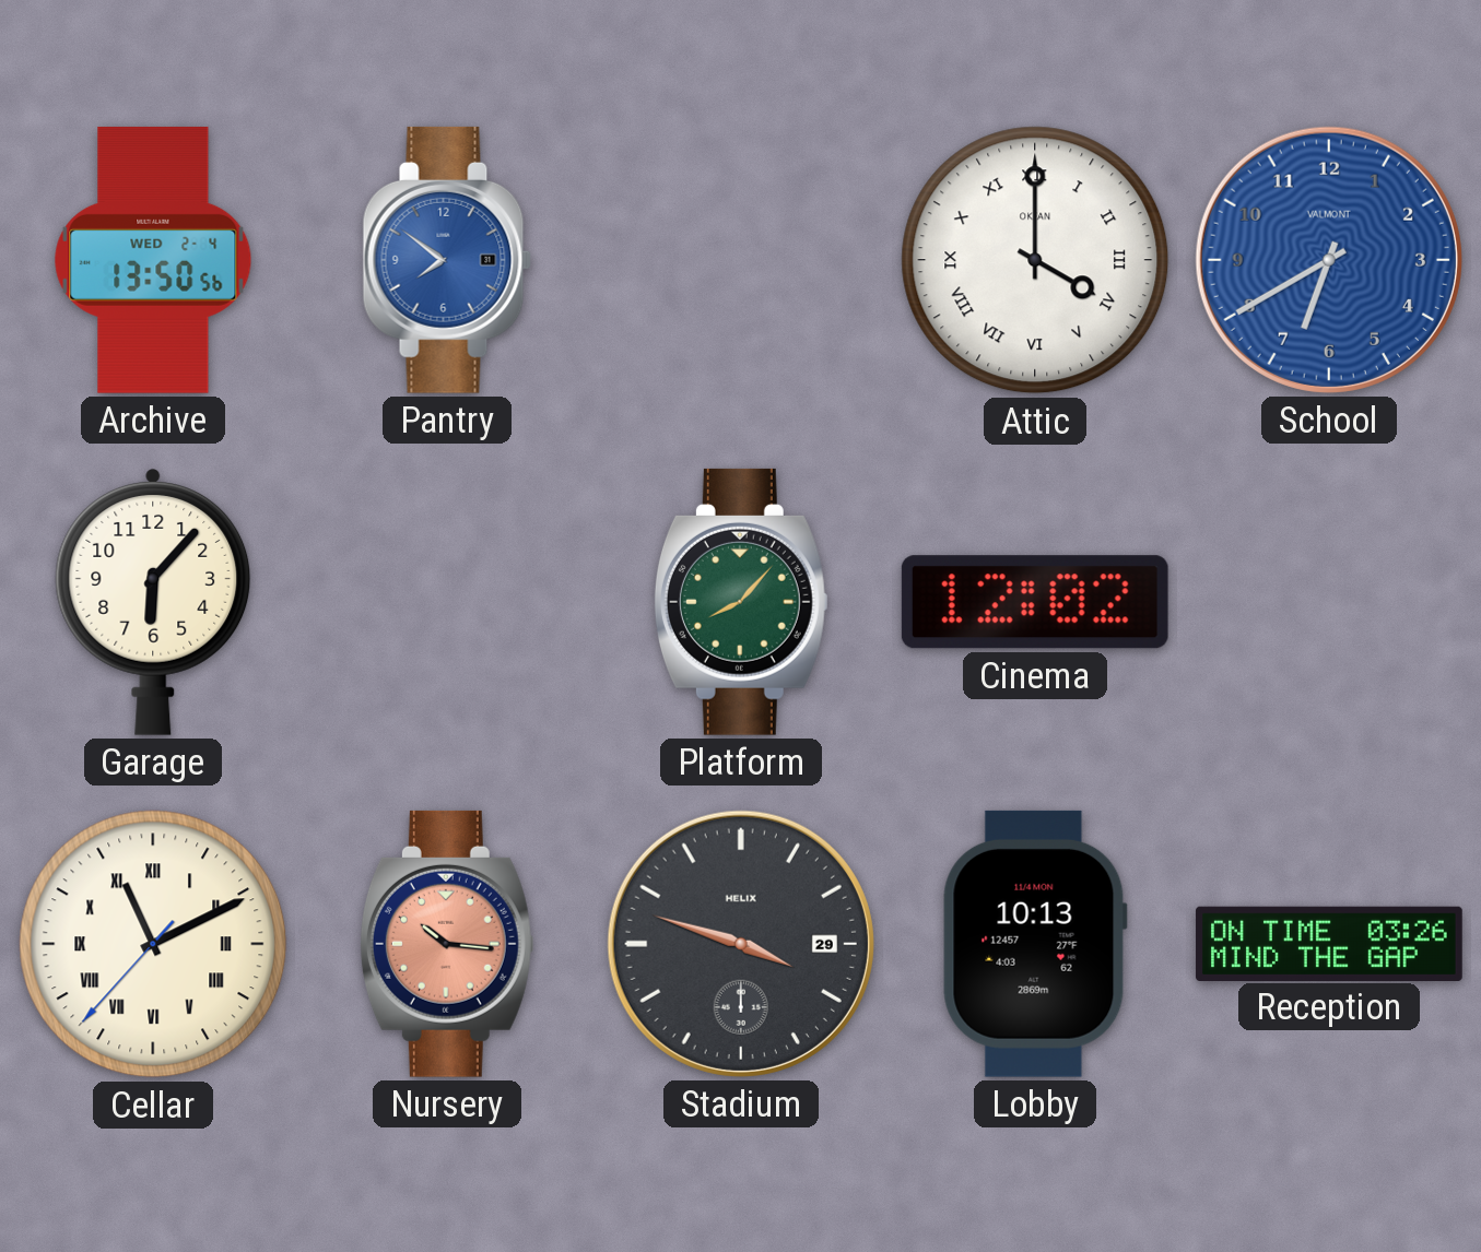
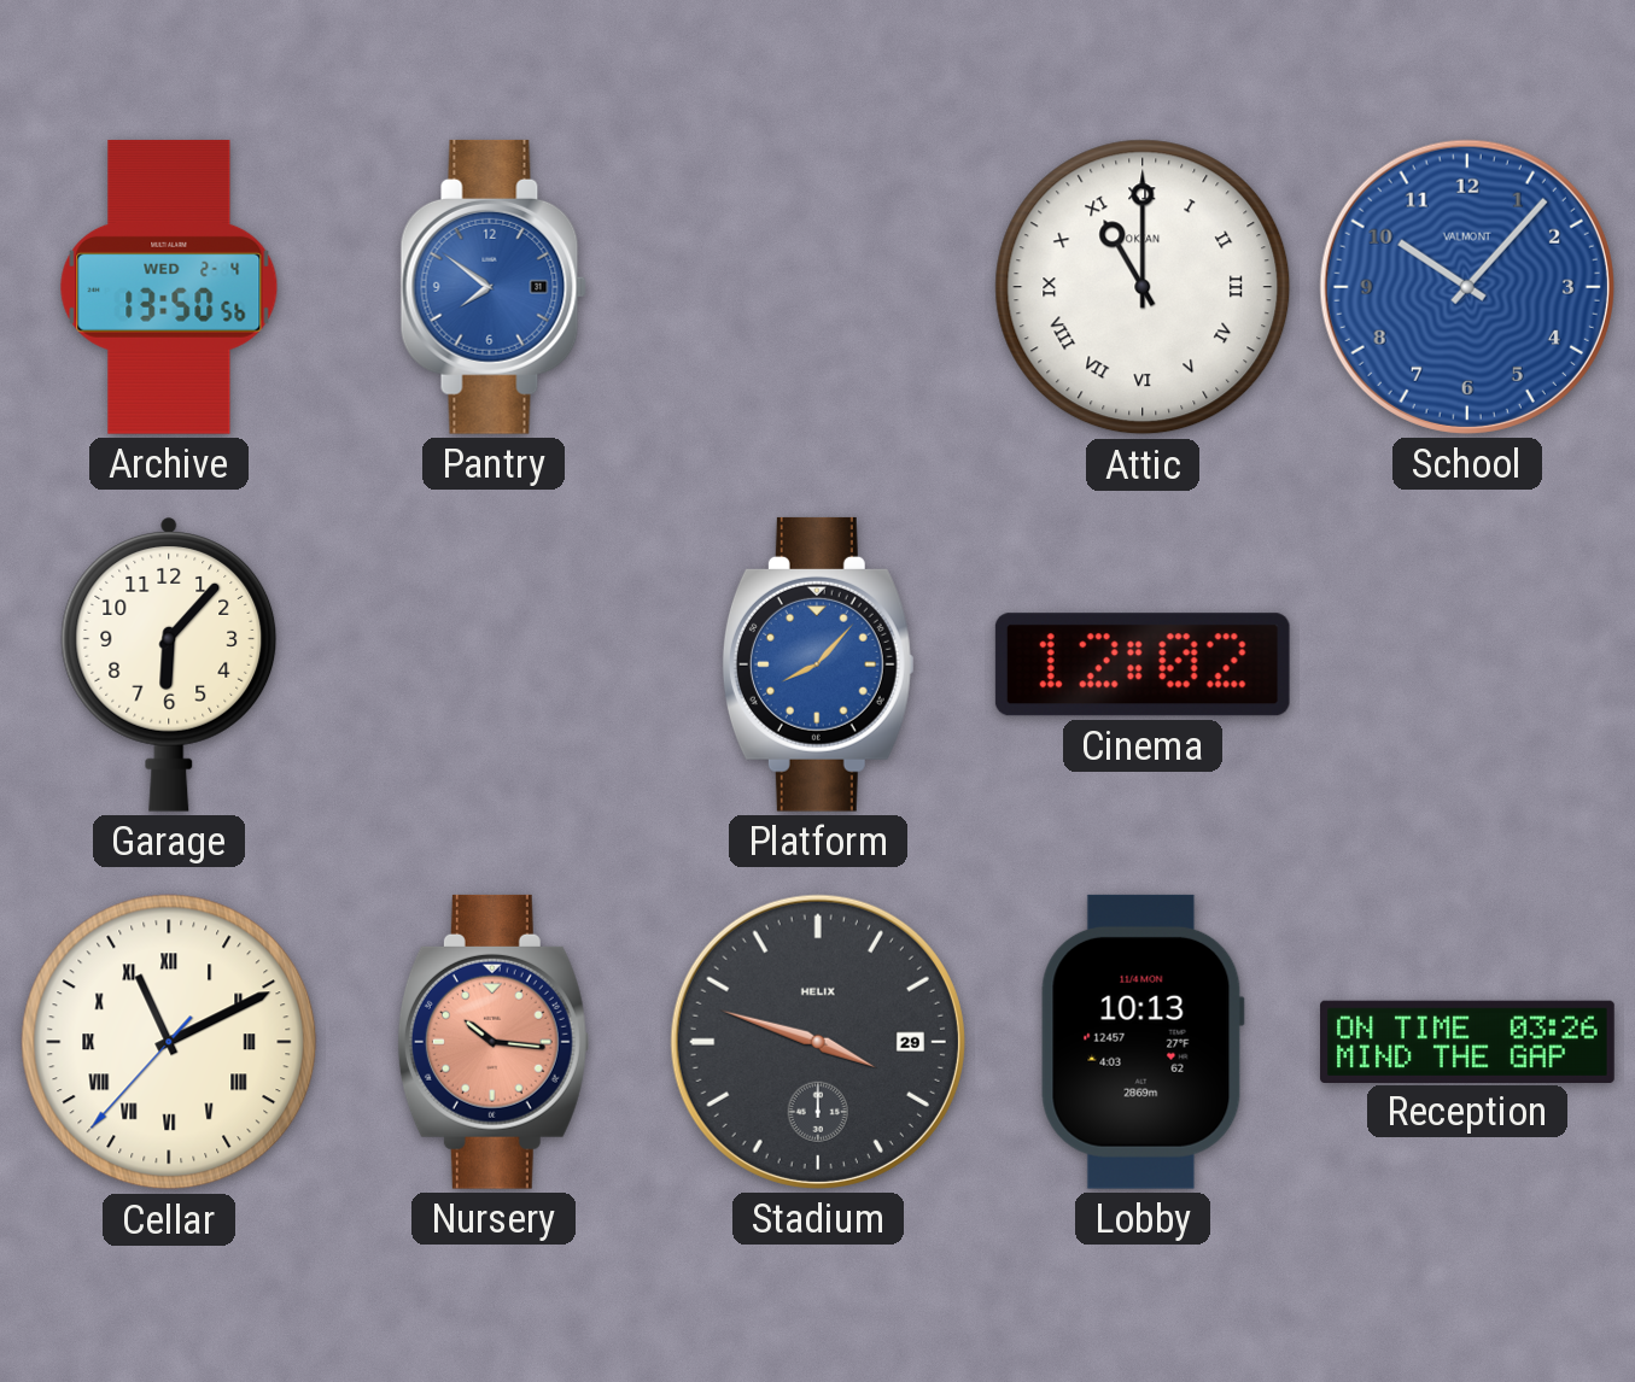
Attic: 4:00 -> 11:00
School: 6:40 -> 10:07
Platform dial: green -> blue
